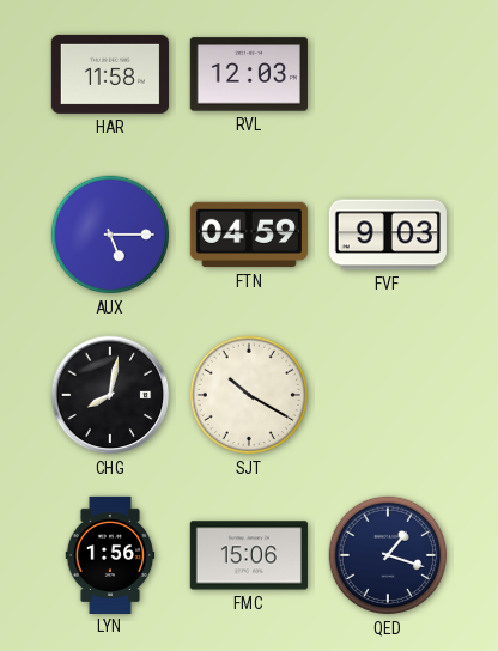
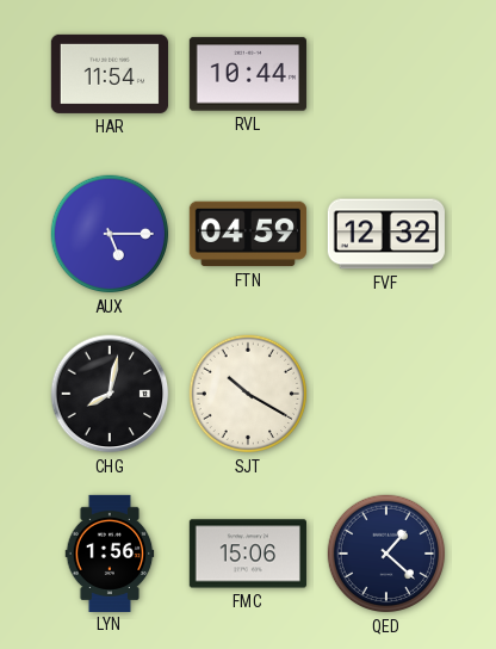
HAR: 11:58 -> 11:54
RVL: 12:03 -> 10:44
FVF: 9:03 -> 12:32
QED: 1:18 -> 1:22
